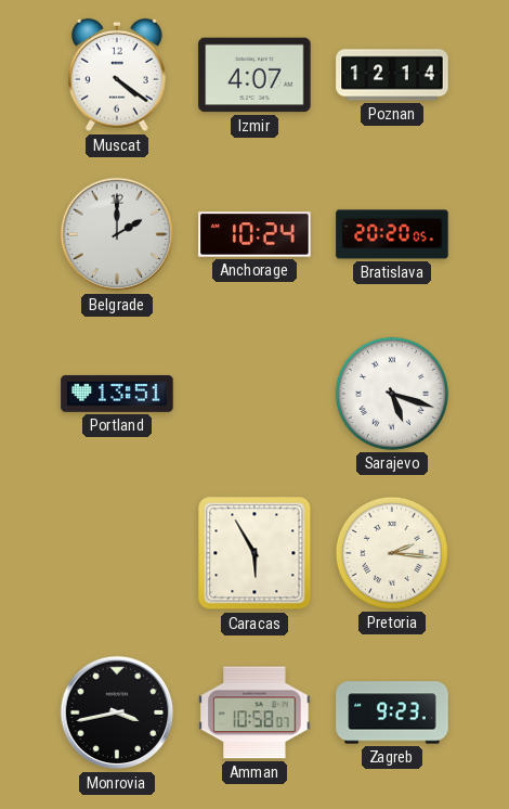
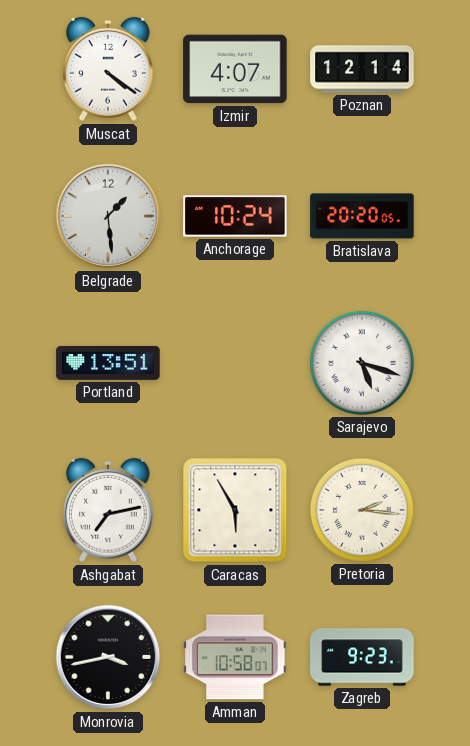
Belgrade: 2:00 -> 1:29
Ashgabat: none -> 7:13
